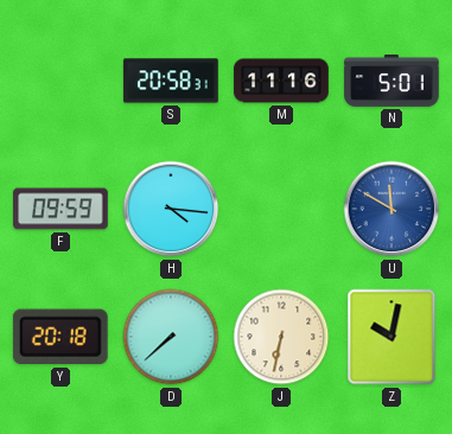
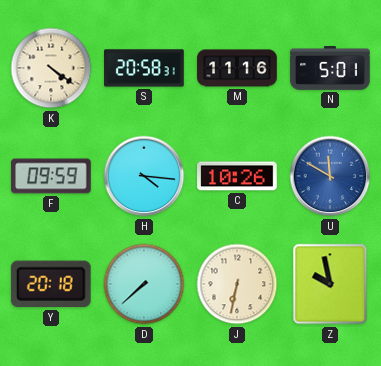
K: none -> 4:21
C: none -> 10:26
Z: 10:02 -> 9:58
